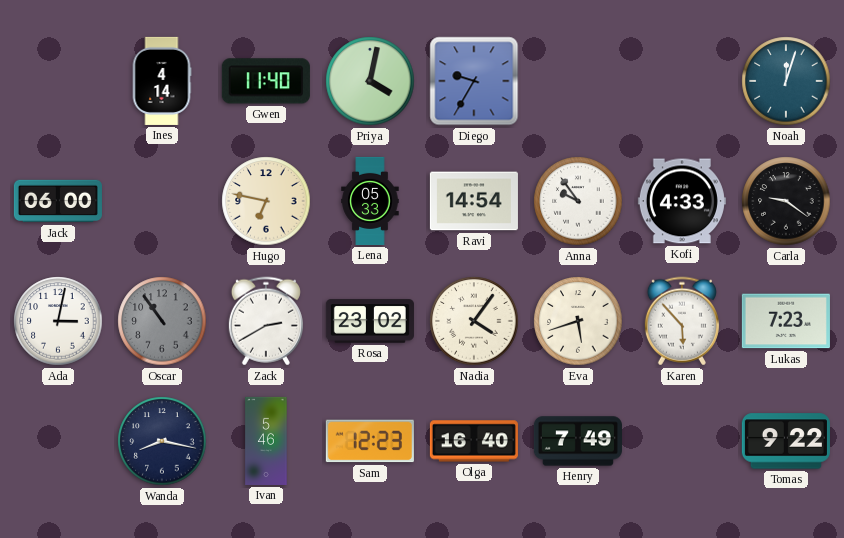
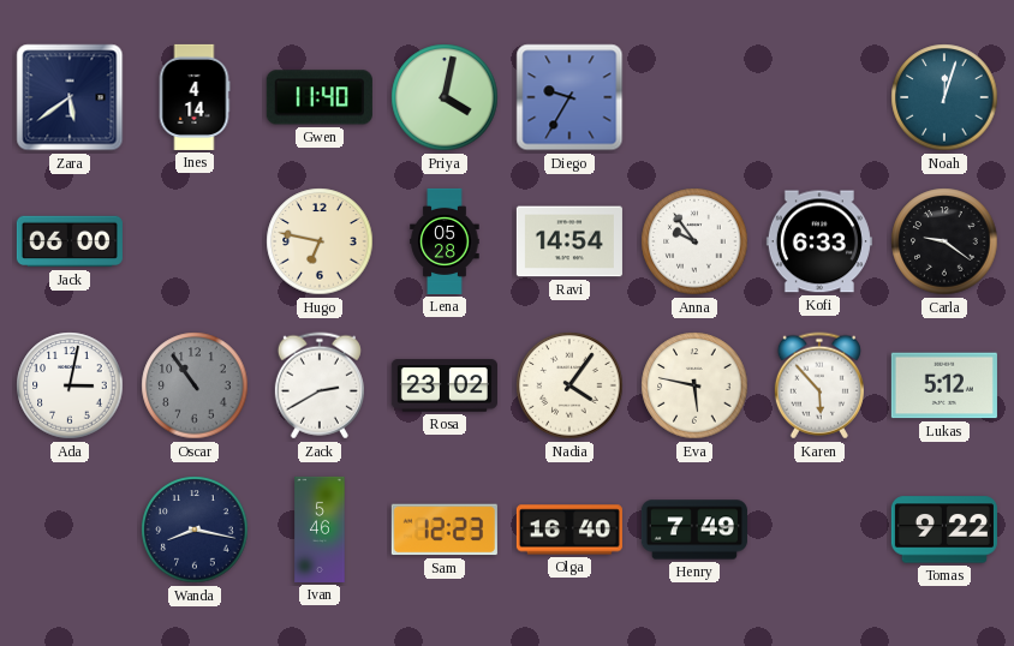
Zara: none -> 5:39
Lena: 05:33 -> 05:28
Kofi: 4:33 -> 6:33
Eva: 5:42 -> 5:47
Lukas: 7:23 -> 5:12
